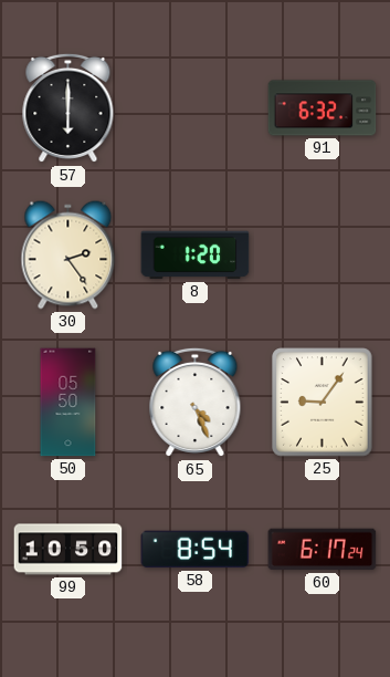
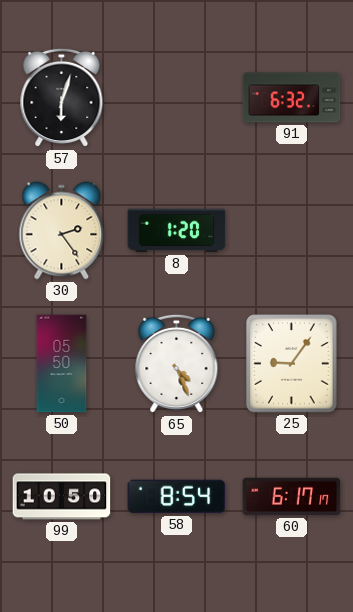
57: 6:00 -> 6:03
60: 6:17:24 -> 6:17:17
